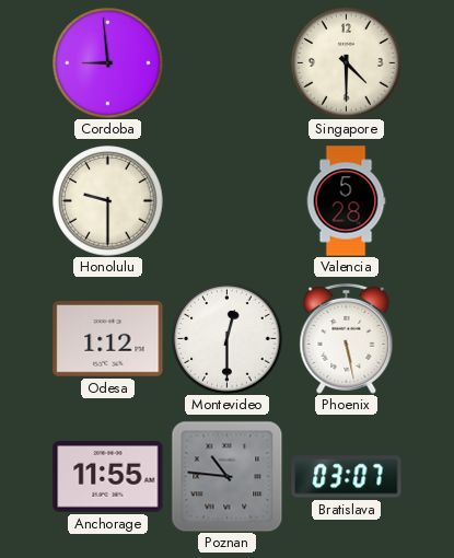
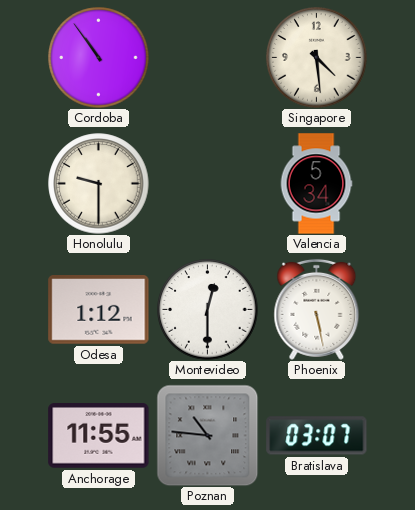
Cordoba: 8:59 -> 10:54
Singapore: 4:30 -> 4:29
Valencia: 5:28 -> 5:34
